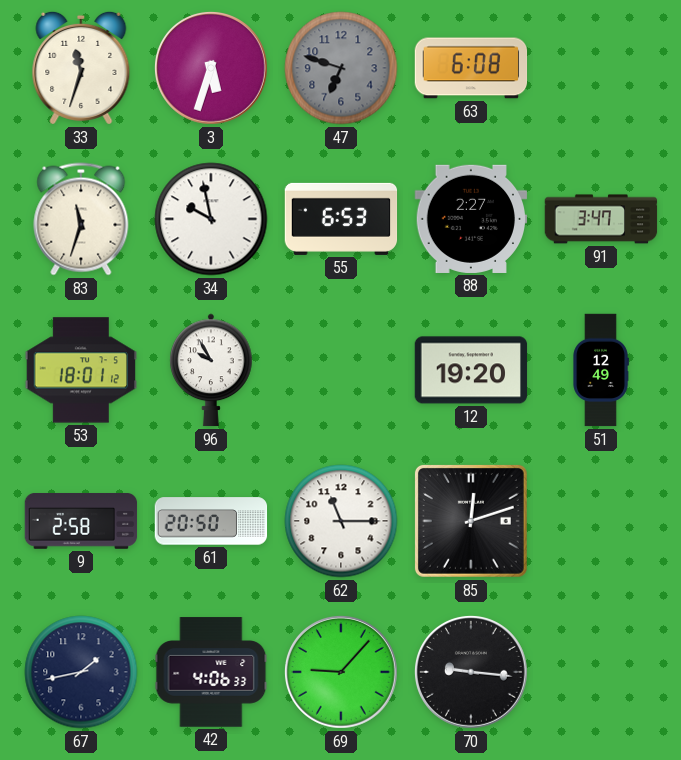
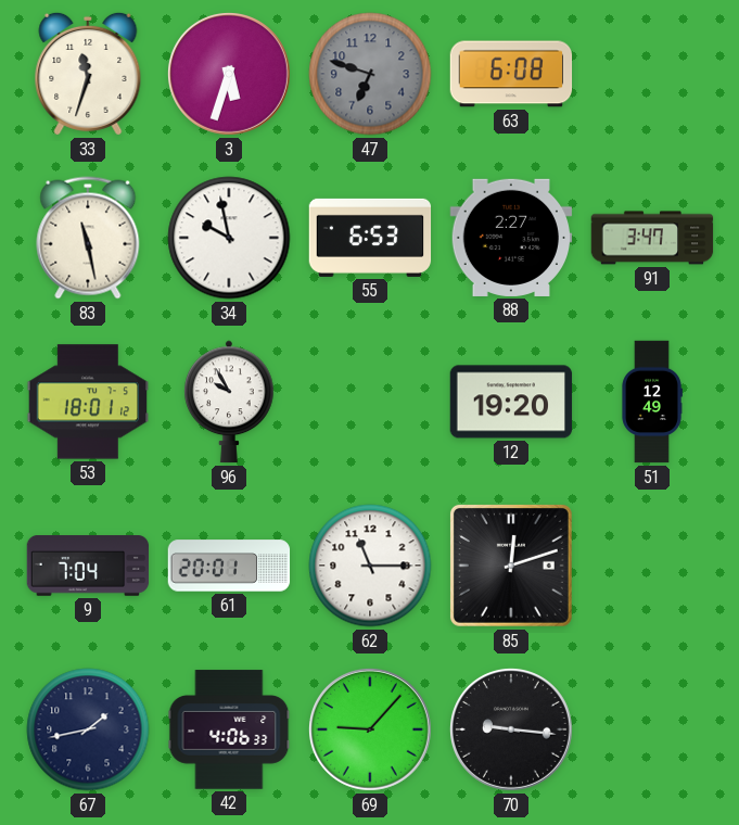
83: 11:33 -> 11:28
9: 2:58 -> 7:04
61: 20:50 -> 20:01
